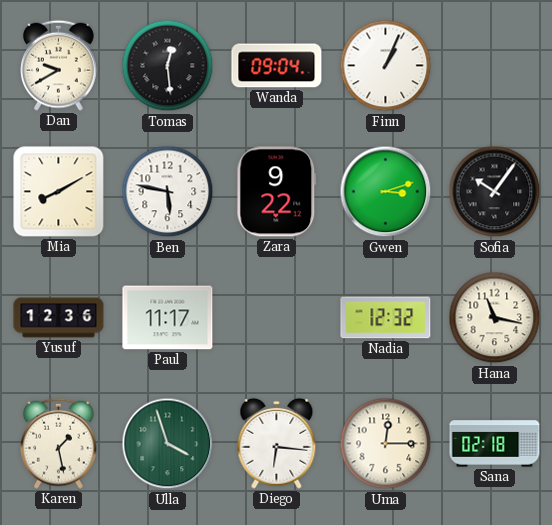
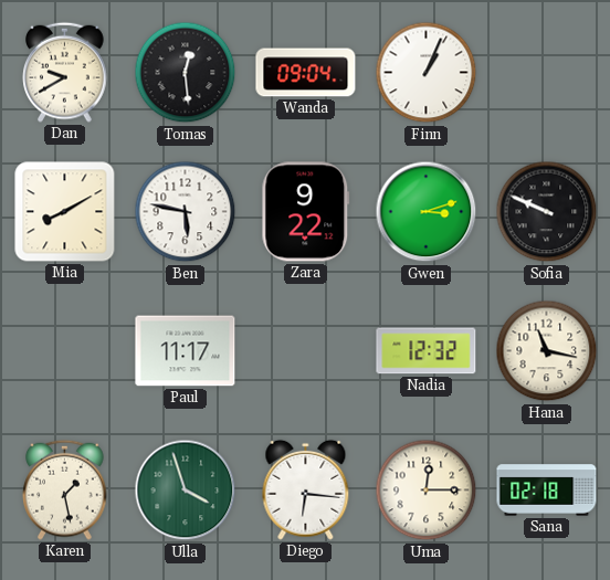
Sofia: 10:06 -> 9:49
Yusuf: 12:36 -> none
